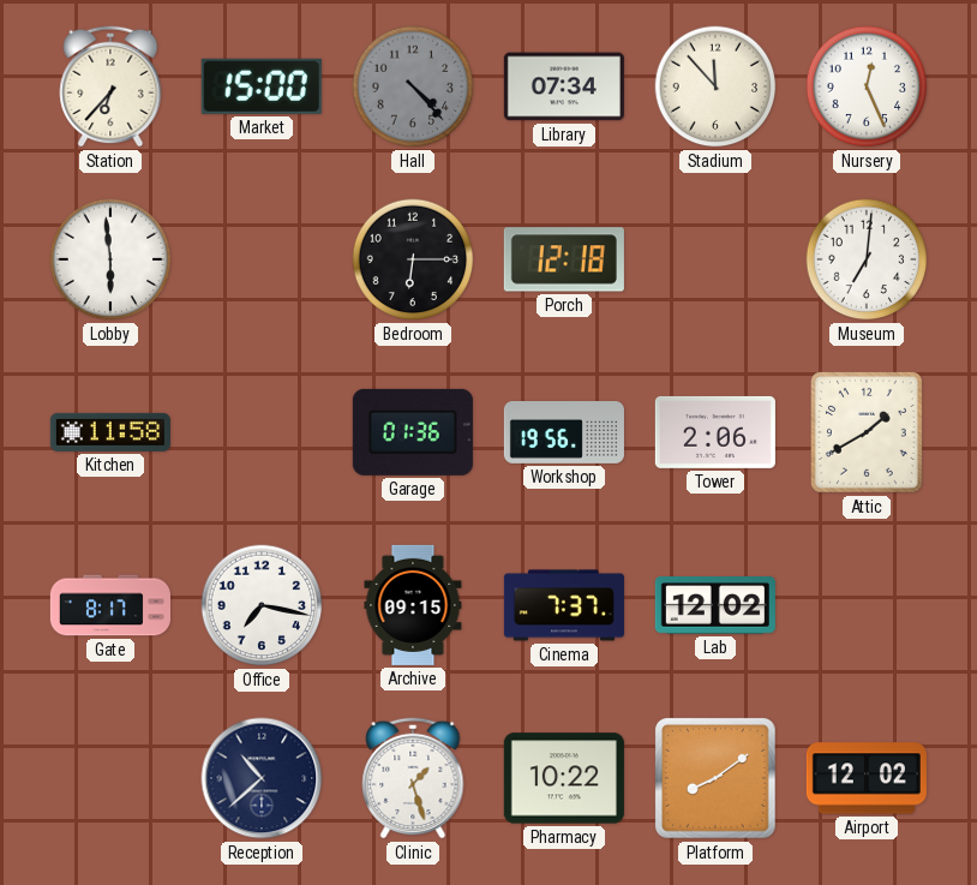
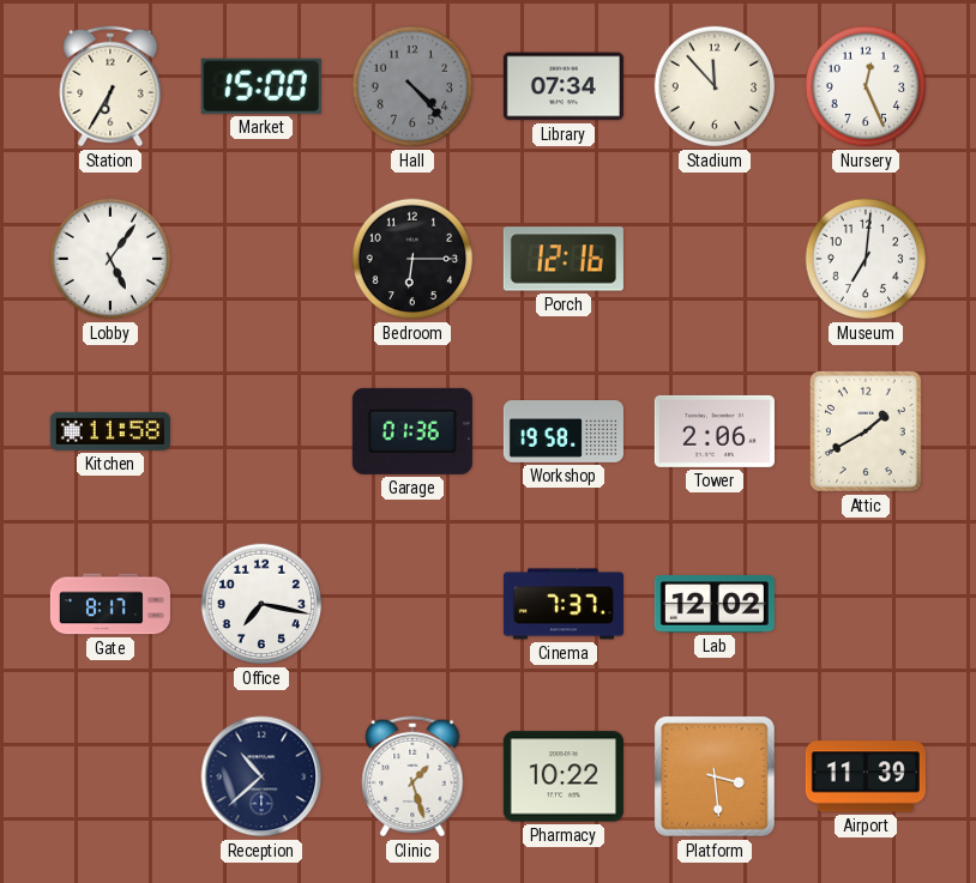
Station: 6:37 -> 6:35
Lobby: 5:59 -> 5:06
Porch: 12:18 -> 12:16
Workshop: 19:56 -> 19:58
Archive: 09:15 -> none
Platform: 8:09 -> 3:29
Airport: 12:02 -> 11:39
